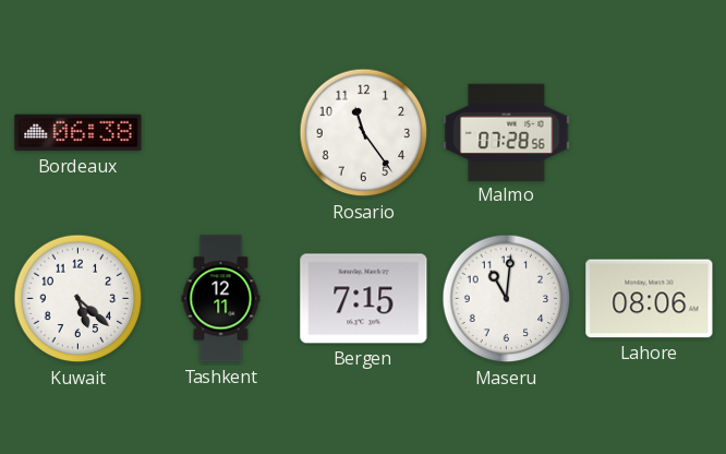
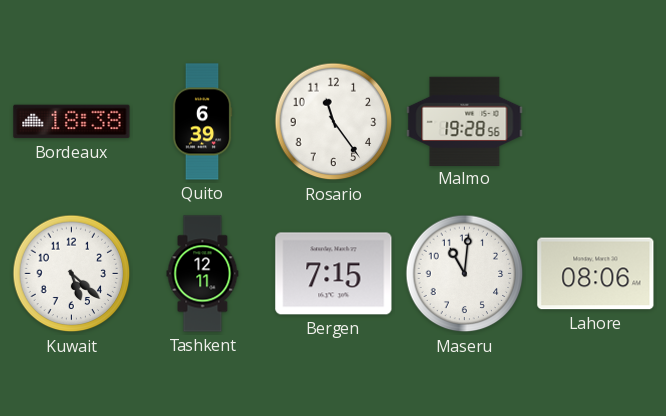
Bordeaux: 06:38 -> 18:38
Quito: none -> 6:39
Malmo: 07:28 -> 19:28
